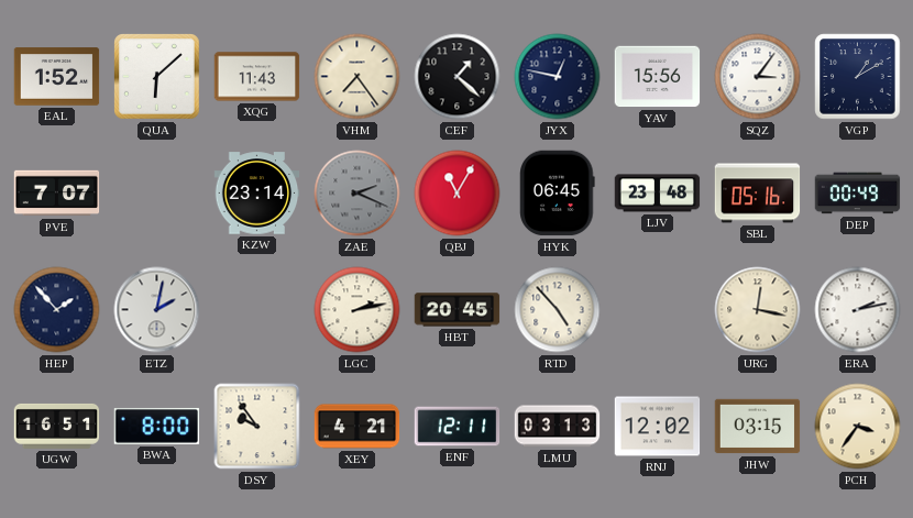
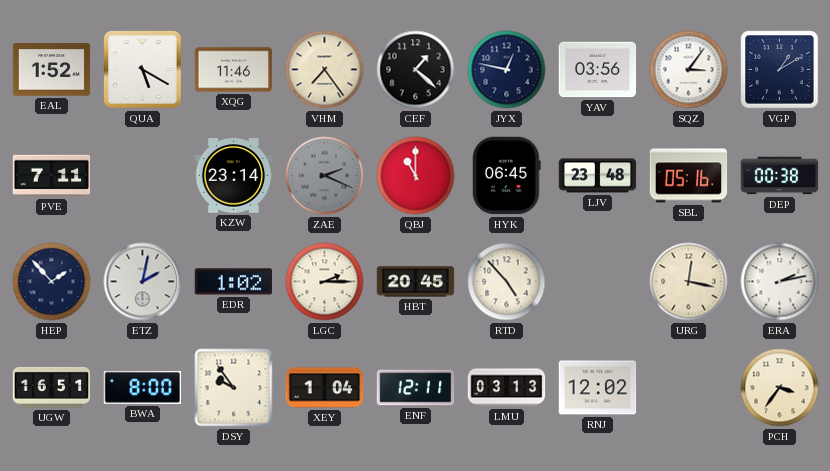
QUA: 6:08 -> 5:20
XQG: 11:43 -> 11:46
YAV: 15:56 -> 03:56
PVE: 7:07 -> 7:11
QBJ: 11:05 -> 11:00
DEP: 00:49 -> 00:38
EDR: none -> 1:02
LGC: 2:13 -> 2:15
XEY: 4:21 -> 1:04
JHW: 03:15 -> none
